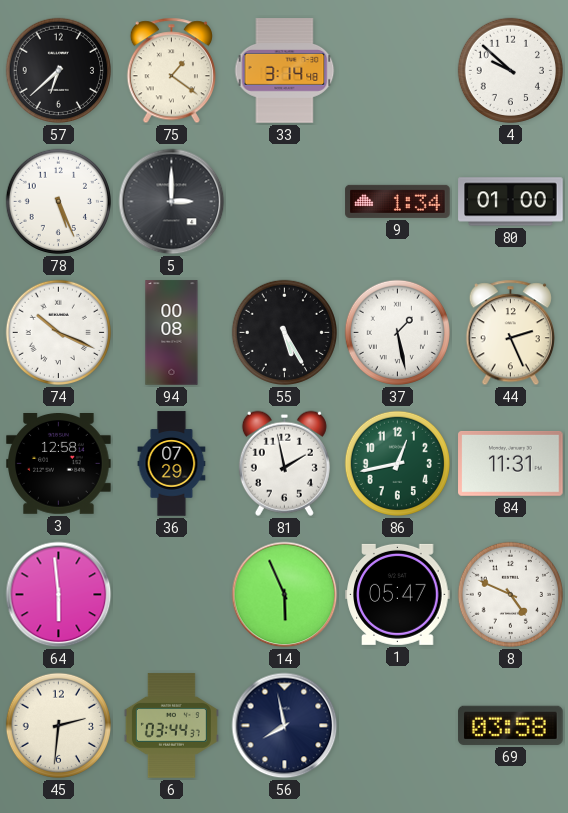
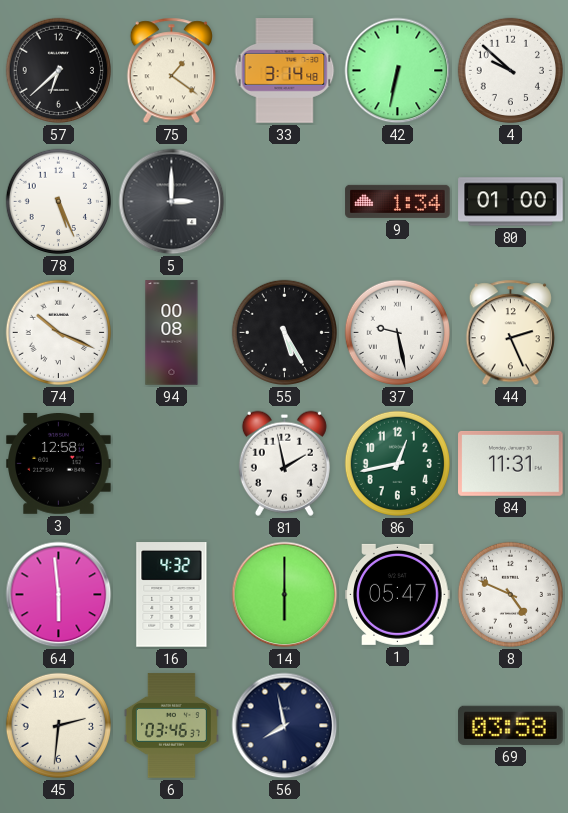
42: none -> 6:32
37: 1:28 -> 9:28
36: 07:29 -> none
16: none -> 4:32
14: 5:56 -> 6:00
6: 03:44 -> 03:46
